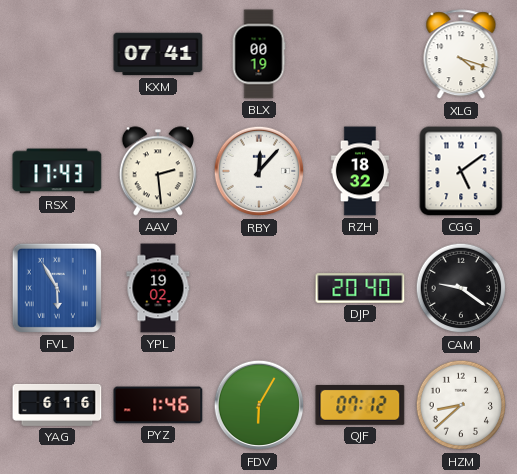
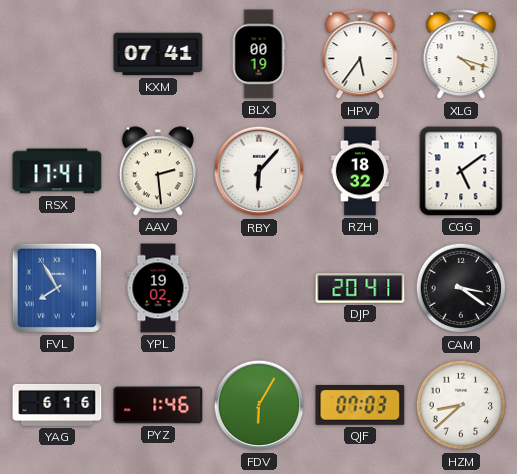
HPV: none -> 5:36
RSX: 17:43 -> 17:41
RBY: 12:07 -> 6:07
FVL: 5:55 -> 7:55
DJP: 20:40 -> 20:41
CAM: 9:21 -> 3:21
QJF: 07:12 -> 07:03
